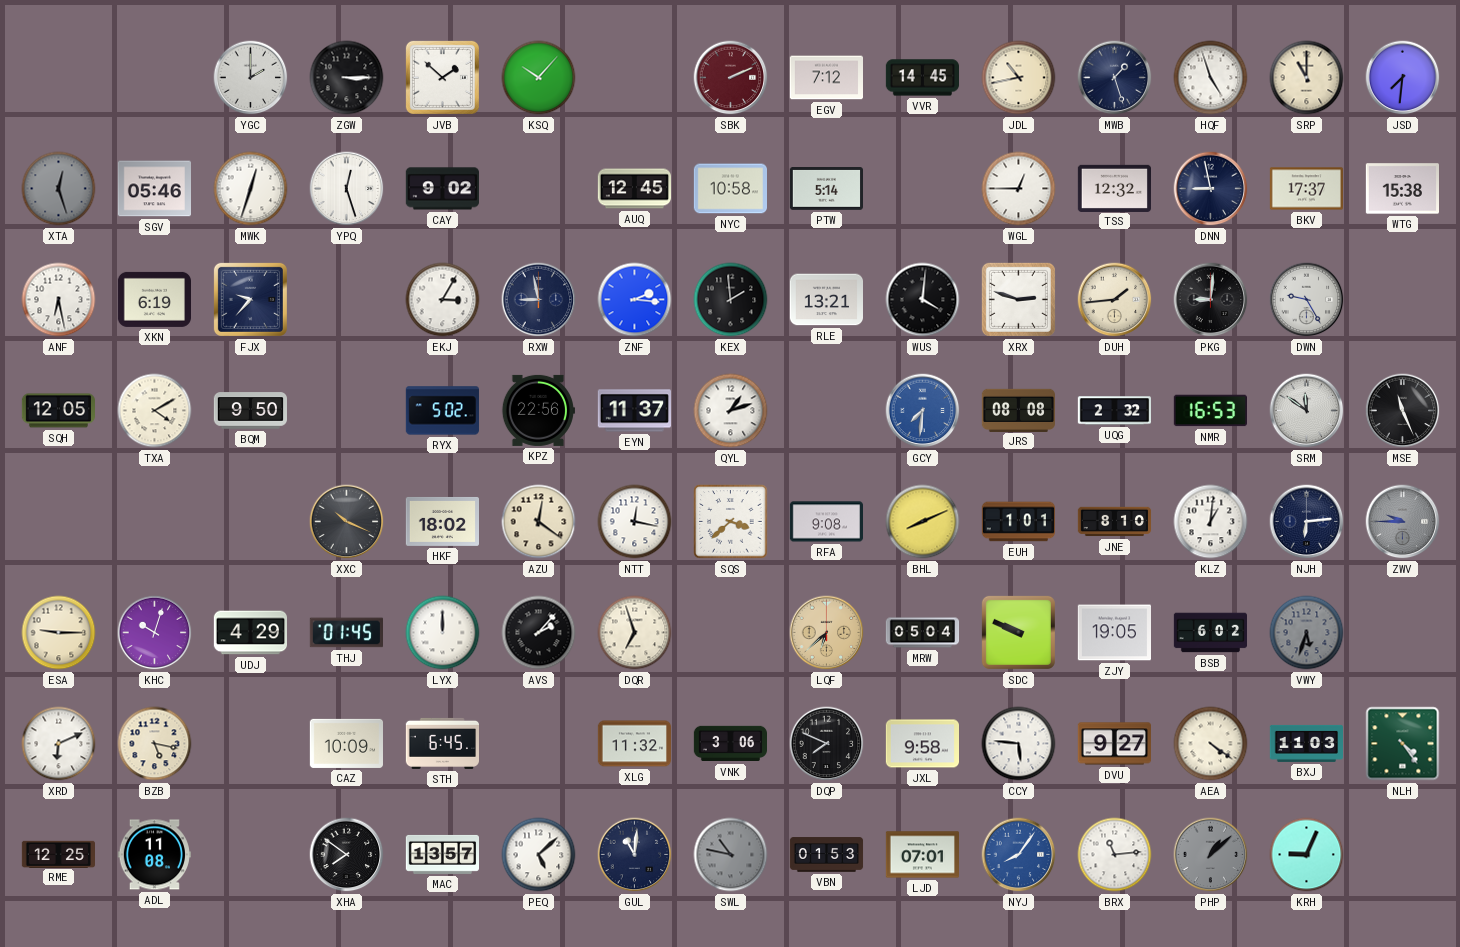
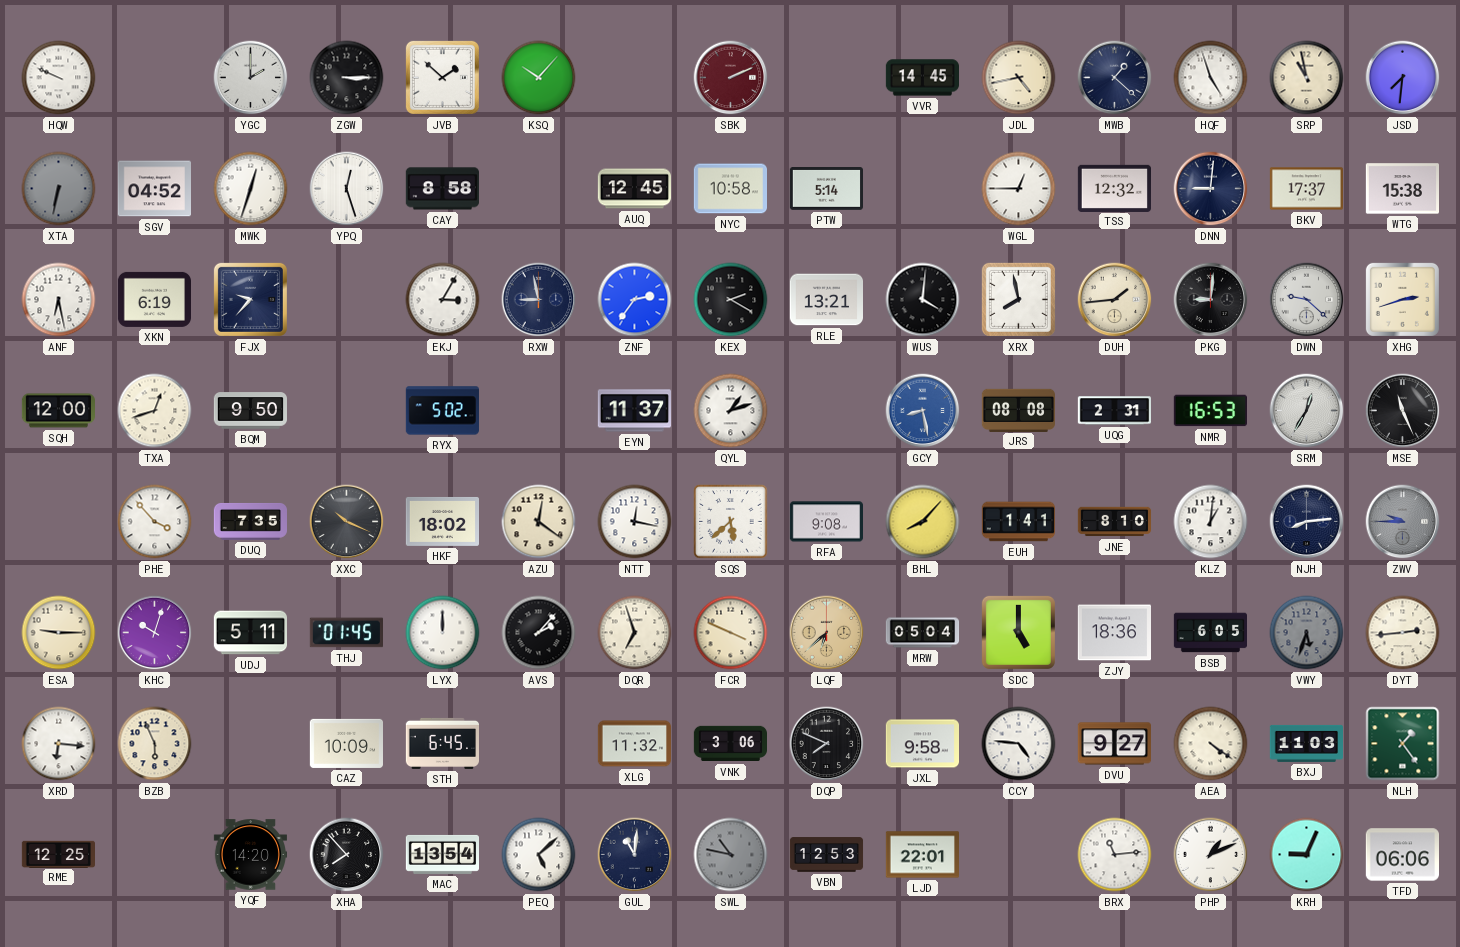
HQW: none -> 9:49
EGV: 7:12 -> none
JDL: 10:43 -> 4:43
MWB: 1:27 -> 1:22
SRP: 11:00 -> 10:58
XTA: 12:27 -> 6:32
SGV: 05:46 -> 04:52
CAY: 9:02 -> 8:58
DNN: 8:58 -> 9:01
ZNF: 2:16 -> 2:36
KEX: 1:59 -> 2:20
XRX: 2:48 -> 7:58
DWN: 9:25 -> 9:22
XHG: none -> 2:42
SQH: 12:05 -> 12:00
TXA: 4:10 -> 12:42
KPZ: 22:56 -> none
GCY: 7:31 -> 8:28
UQG: 2:32 -> 2:31
SRM: 11:51 -> 12:35
PHE: none -> 3:53
DUQ: none -> 7:35
SQS: 3:38 -> 5:38
BHL: 8:11 -> 8:07
EUH: 1:01 -> 1:41
NJH: 6:14 -> 8:14
UDJ: 4:29 -> 5:11
FCR: none -> 3:49
SDC: 9:49 -> 5:00
ZJY: 19:05 -> 18:36
BSB: 6:02 -> 6:05
DYT: none -> 2:44
XRD: 6:11 -> 6:16
BZB: 5:17 -> 5:56
CCY: 5:46 -> 4:46
NLH: 4:24 -> 1:24
ADL: 11:08 -> none
YQF: none -> 14:20
XHA: 7:51 -> 7:53
MAC: 13:57 -> 13:54
VBN: 01:53 -> 12:53
LJD: 07:01 -> 22:01
NYJ: 8:06 -> none
PHP: 1:08 -> 1:11
PHP dial: grey -> white
TFD: none -> 06:06
